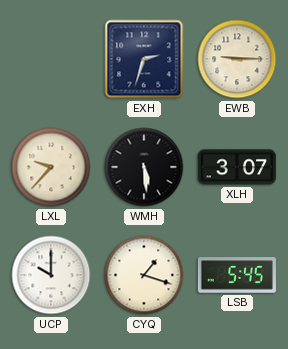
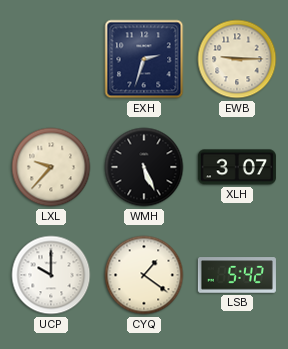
WMH: 5:29 -> 5:26
CYQ: 1:18 -> 1:21
LSB: 5:45 -> 5:42
